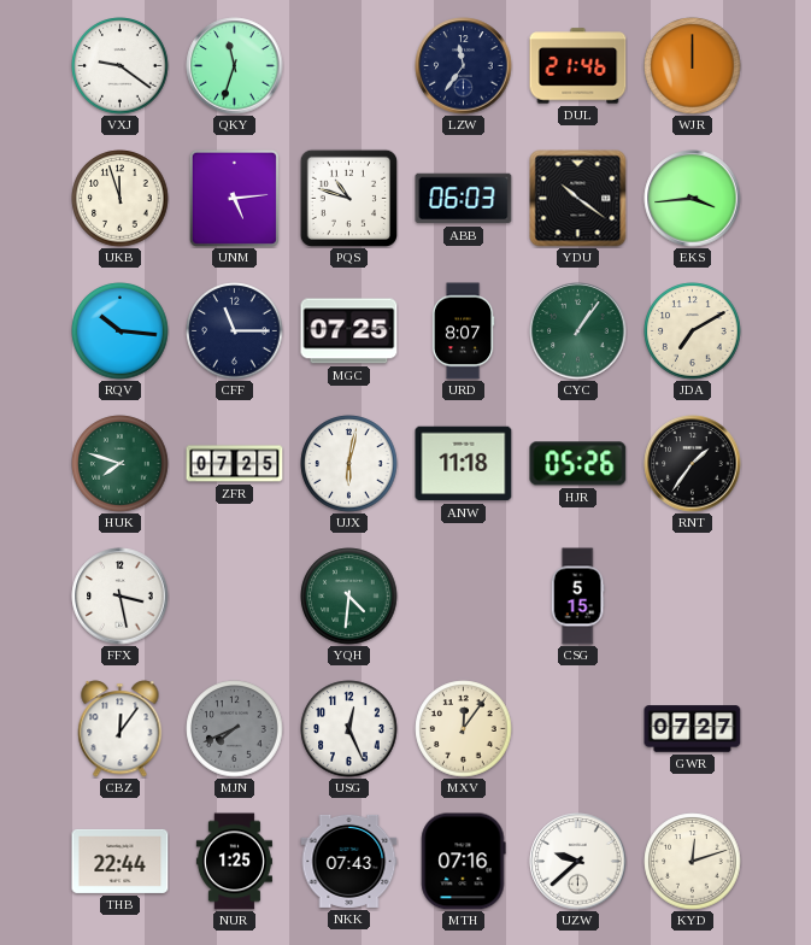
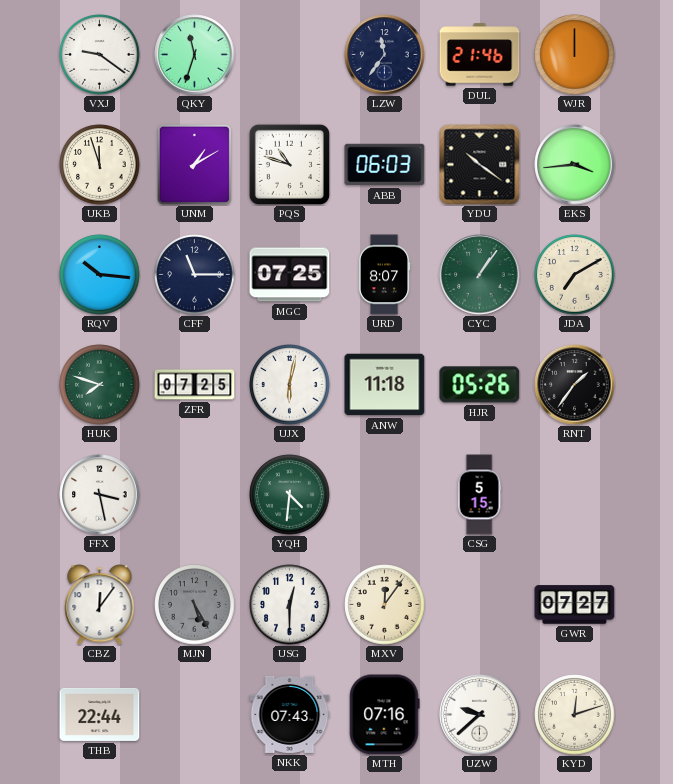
UNM: 5:14 -> 1:10
MJN: 7:41 -> 5:25
USG: 12:26 -> 12:30
NUR: 1:25 -> none
